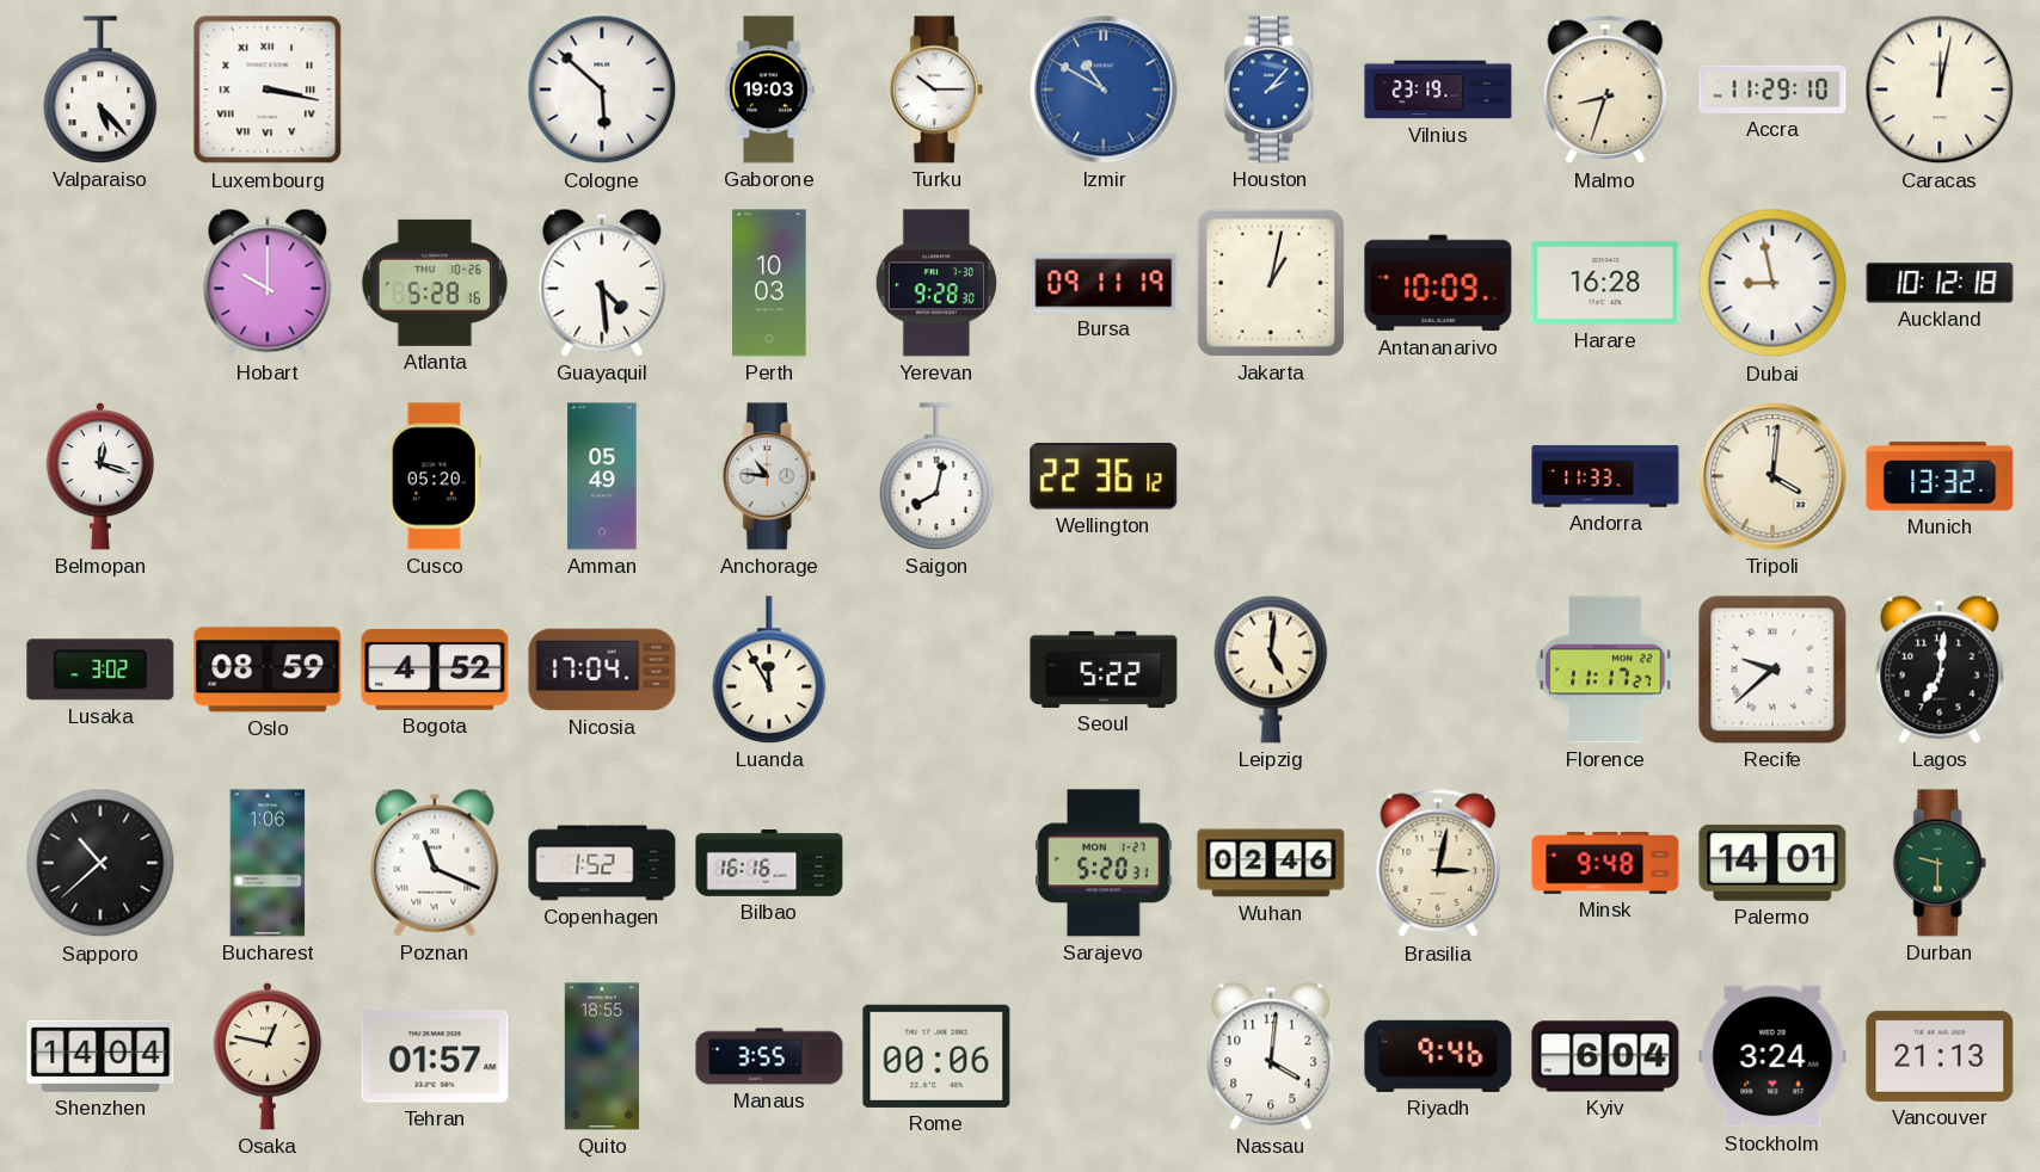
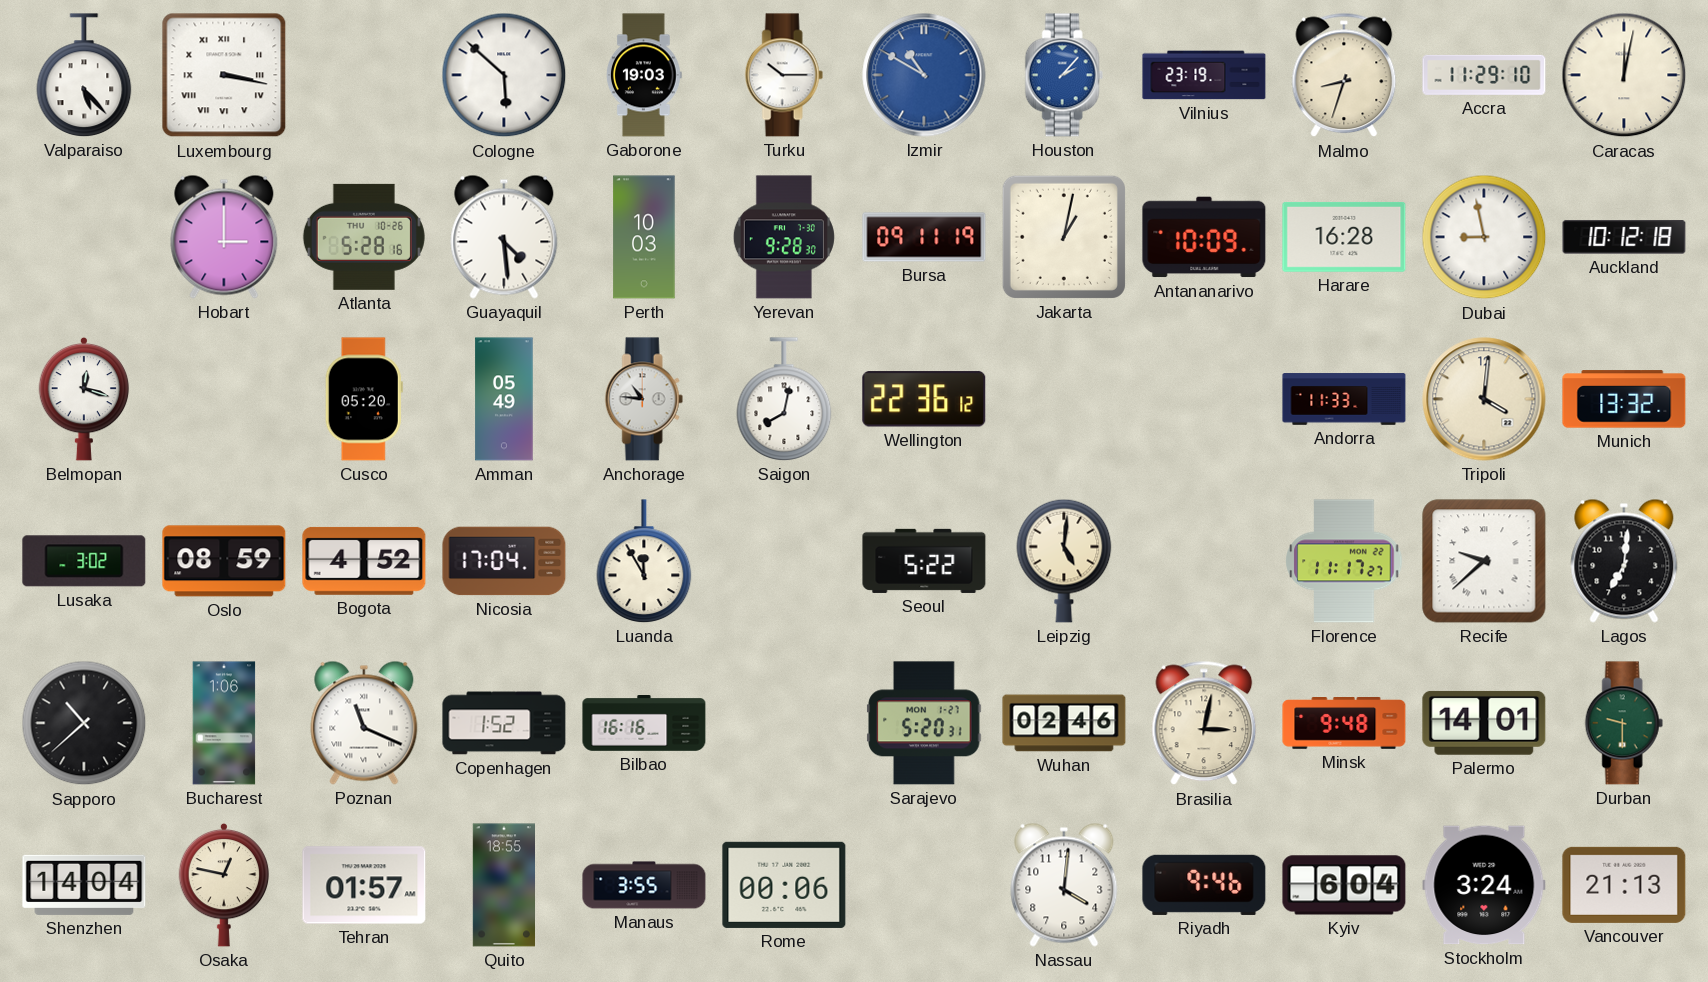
Hobart: 10:00 -> 3:00
